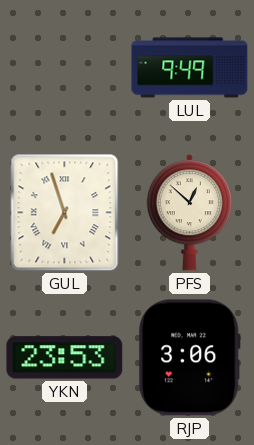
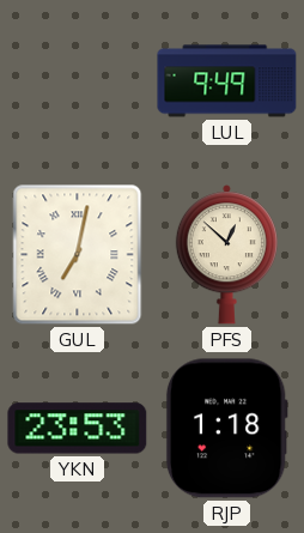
GUL: 6:57 -> 7:02
RJP: 3:06 -> 1:18
